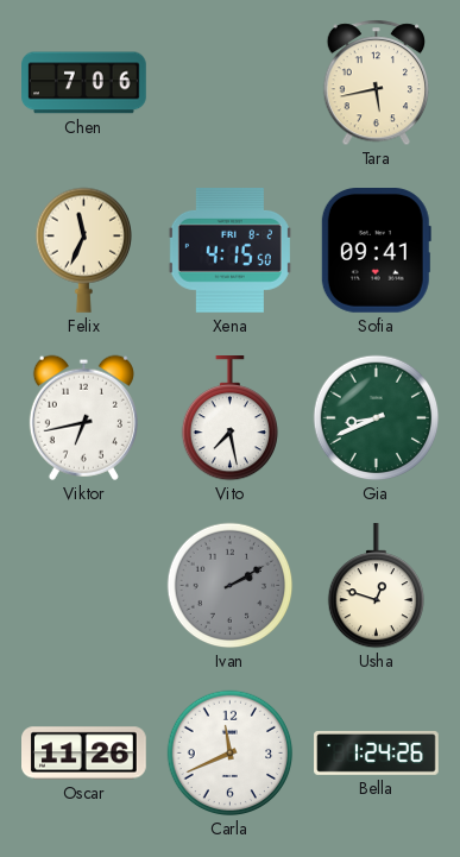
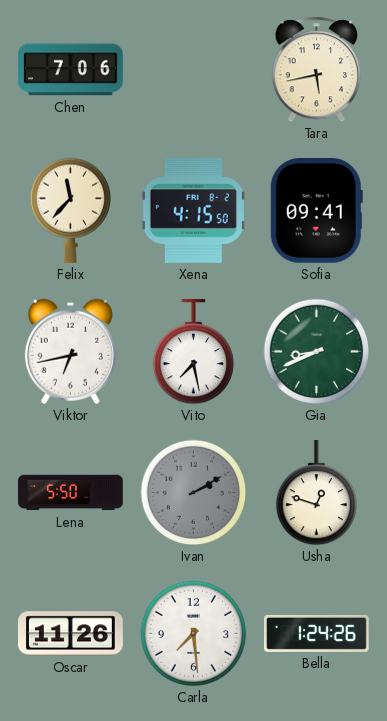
Felix: 11:34 -> 11:37
Lena: none -> 5:50
Carla: 11:41 -> 7:29
